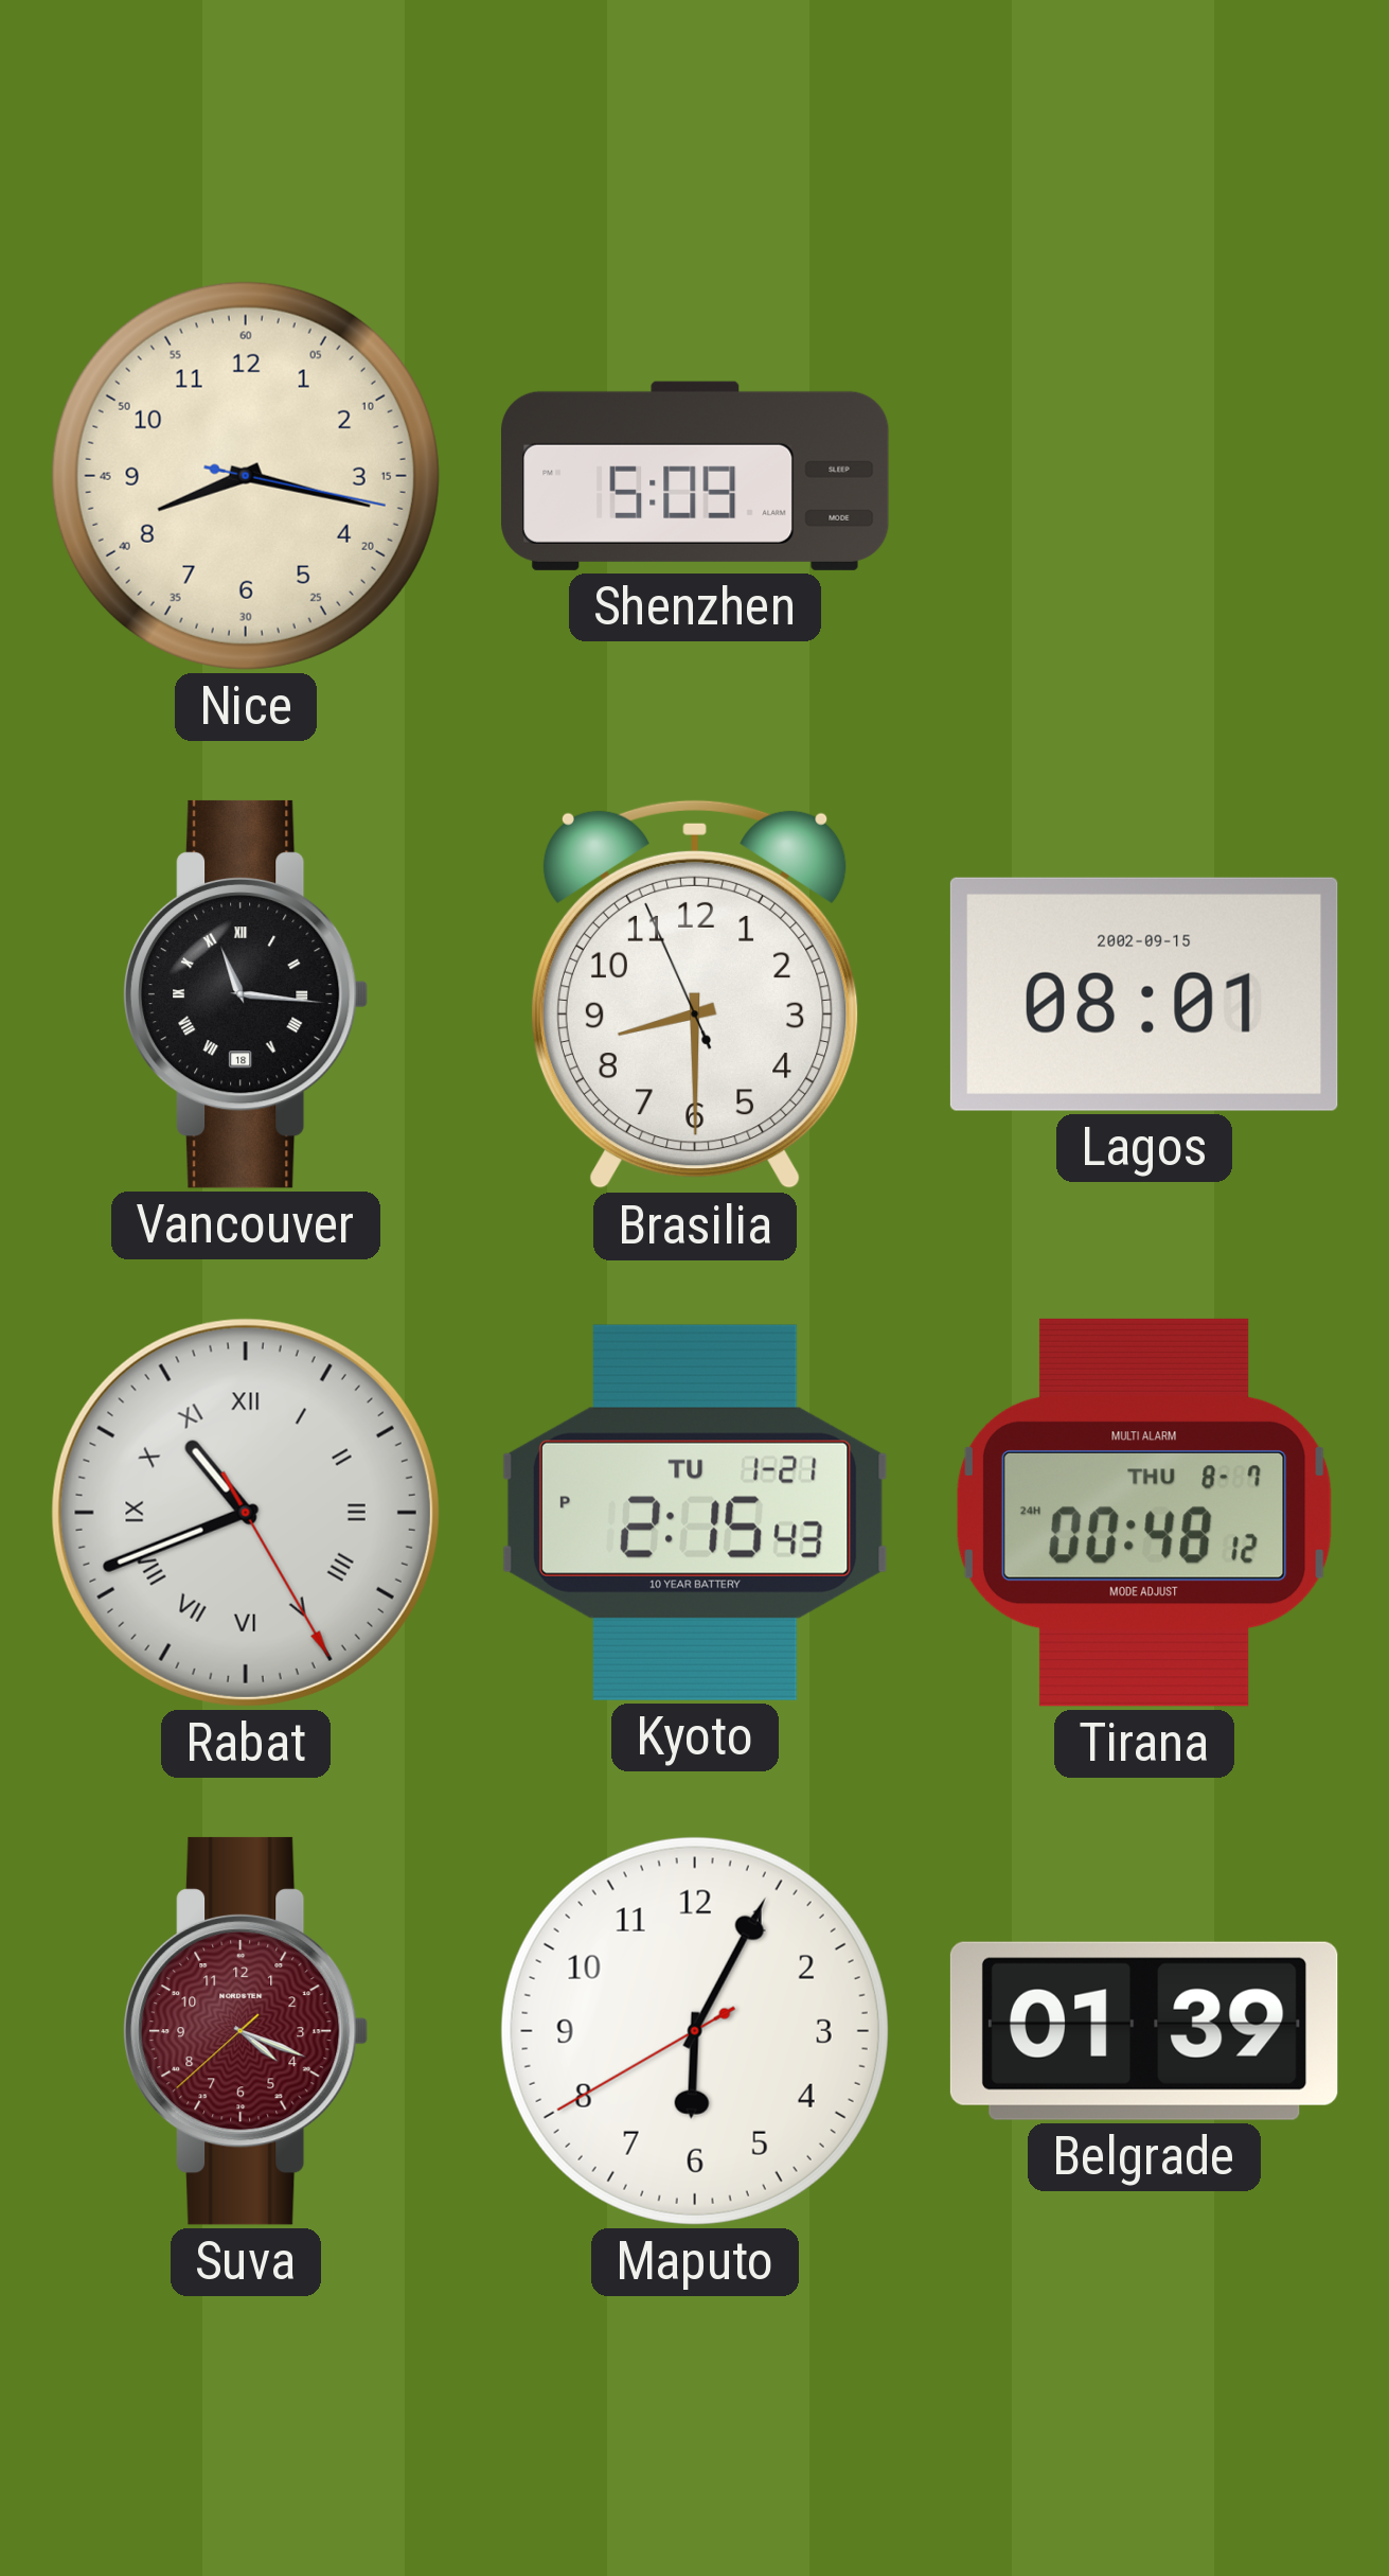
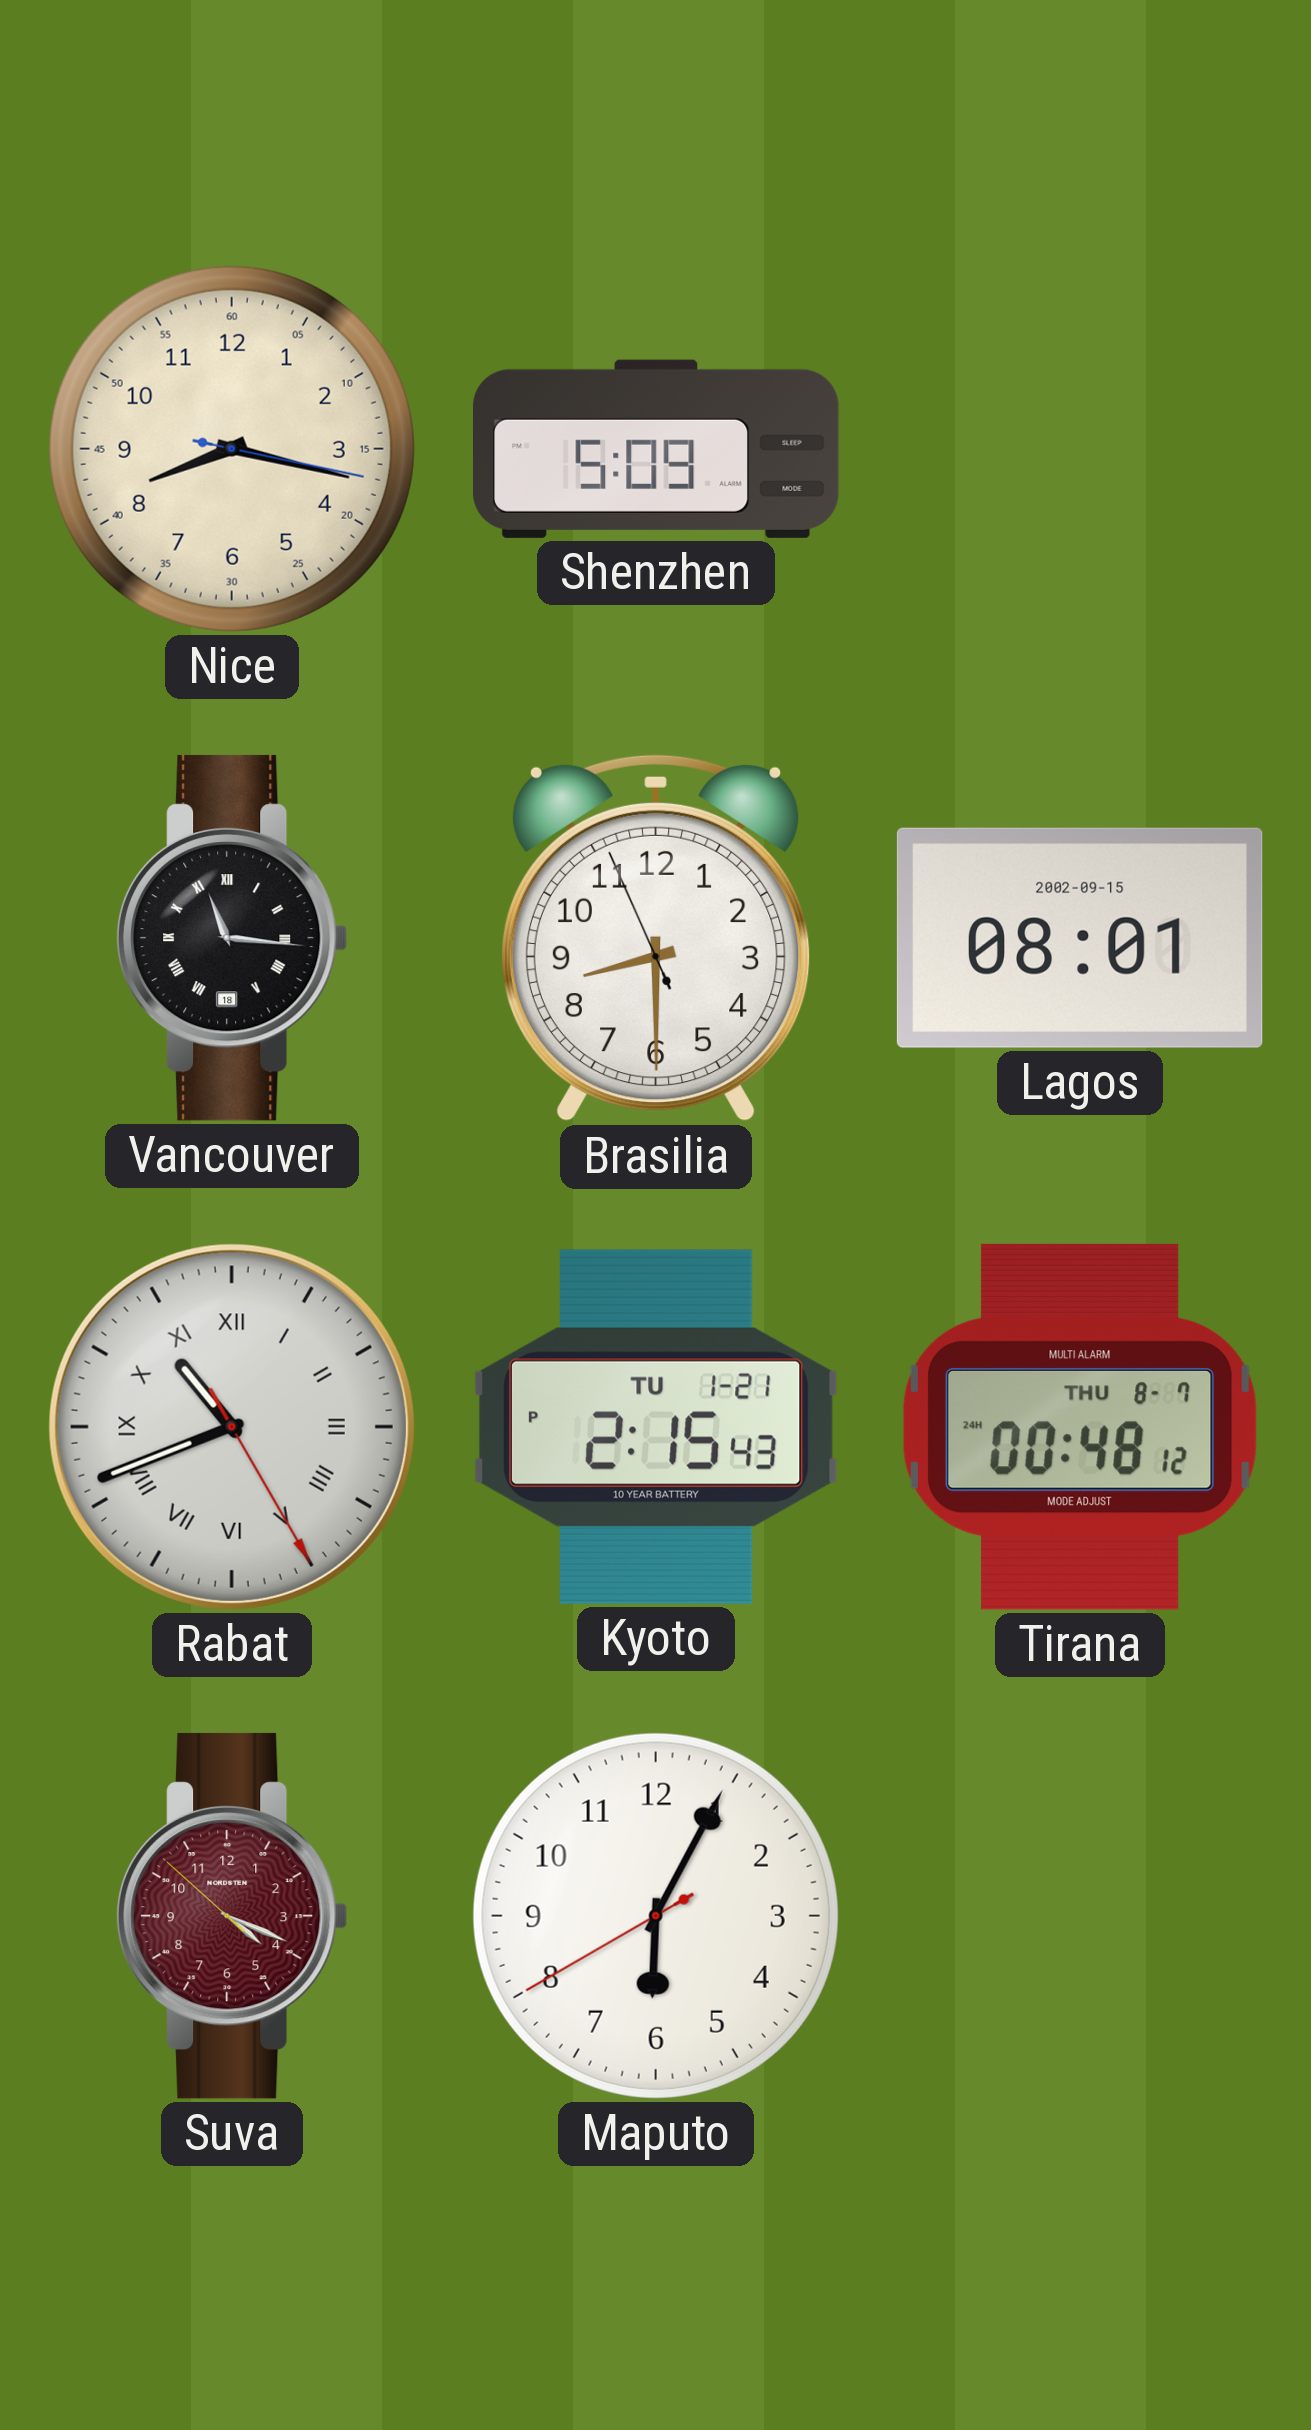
Suva: 4:18:38 -> 4:18:52
Belgrade: 01:39 -> none
